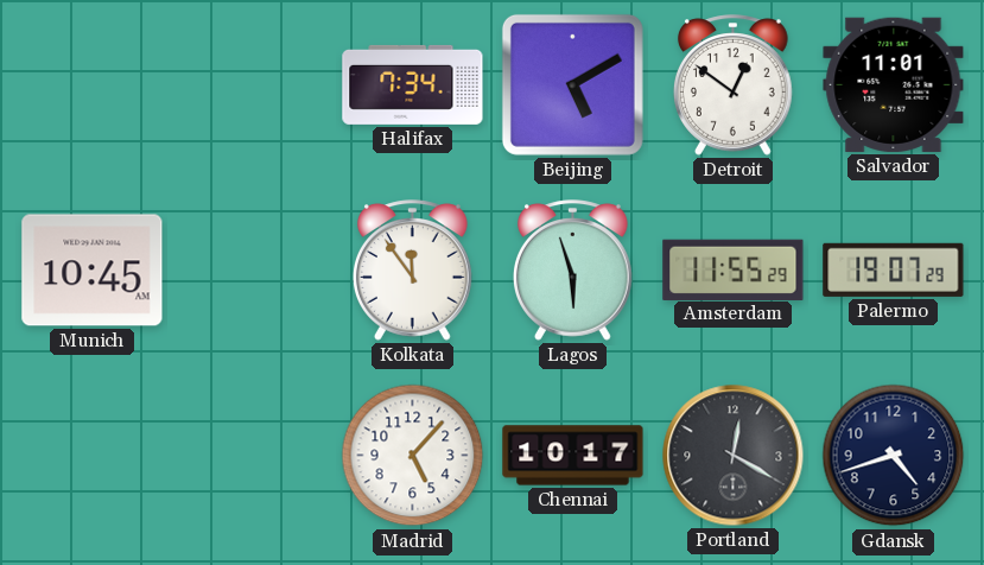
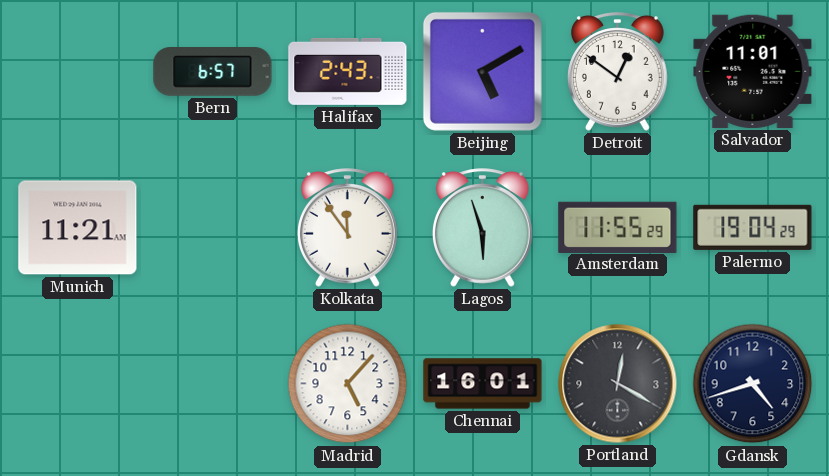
Bern: none -> 6:57
Halifax: 7:34 -> 2:43
Munich: 10:45 -> 11:21
Palermo: 19:07 -> 19:04
Chennai: 10:17 -> 16:01
